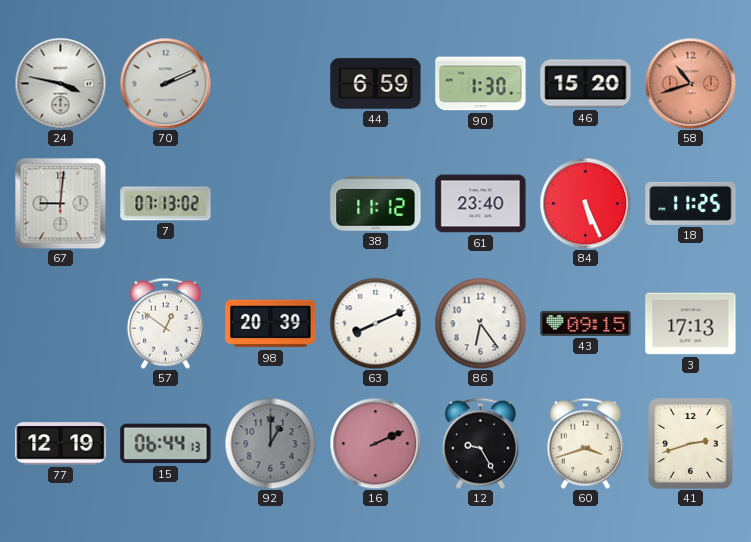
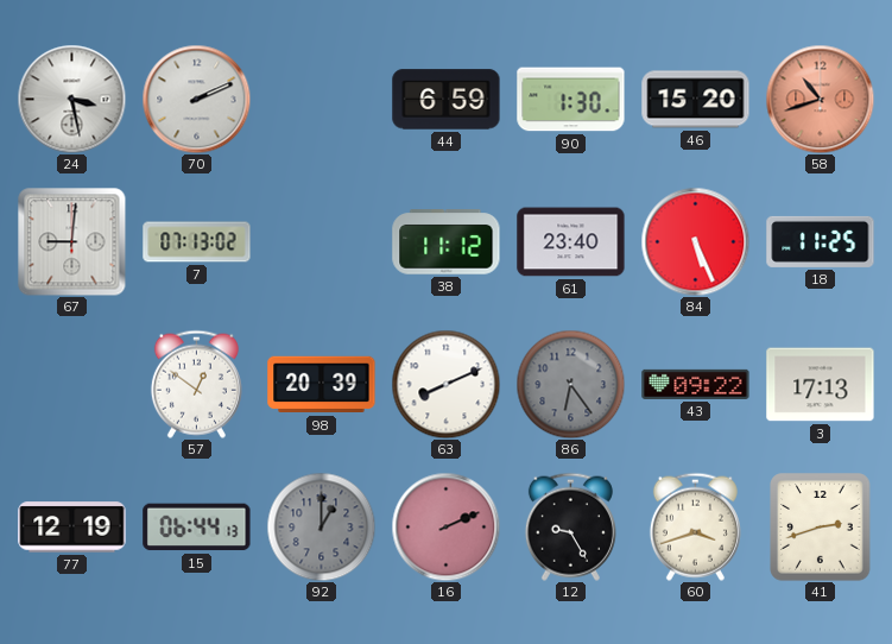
24: 3:47 -> 3:28
86 dial: white -> grey
43: 09:15 -> 09:22
